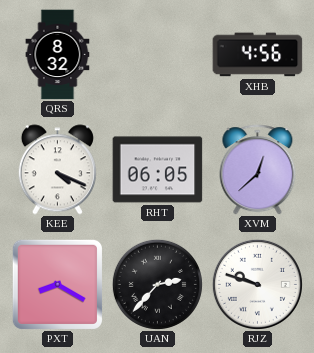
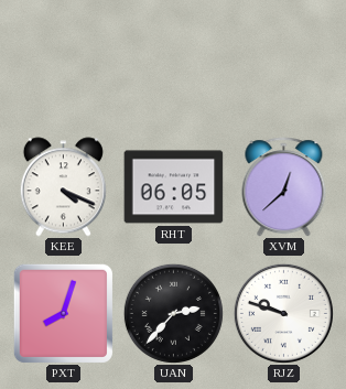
QRS: 8:32 -> none
XHB: 4:56 -> none
PXT: 8:20 -> 8:03
